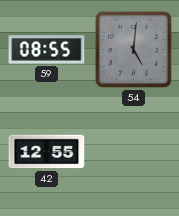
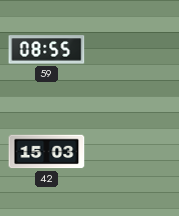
54: 5:01 -> none
42: 12:55 -> 15:03
